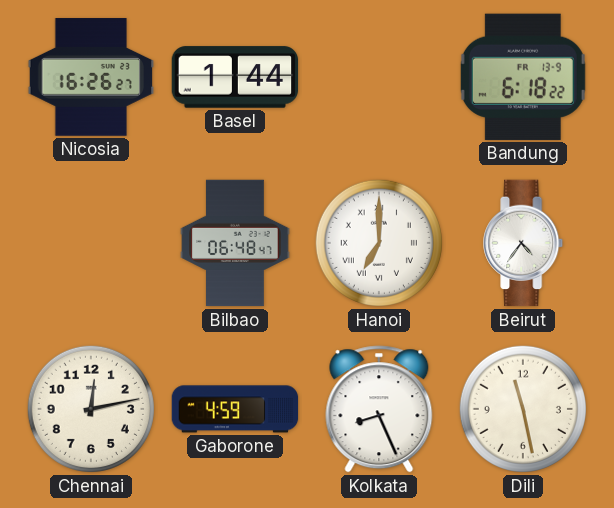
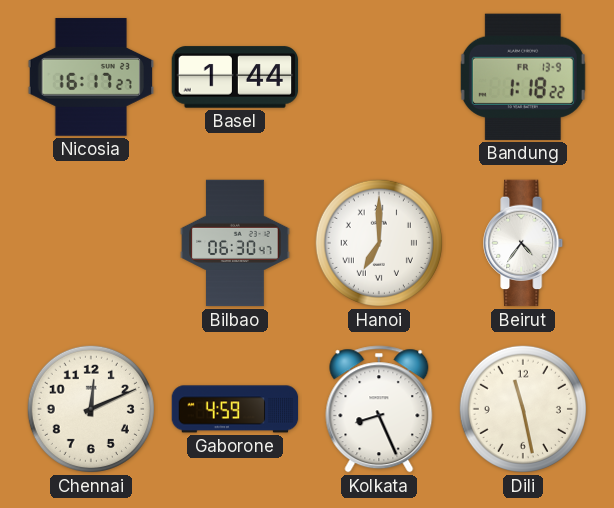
Nicosia: 16:26 -> 16:17
Bandung: 6:18 -> 1:18
Bilbao: 06:48 -> 06:30
Chennai: 12:13 -> 12:11
